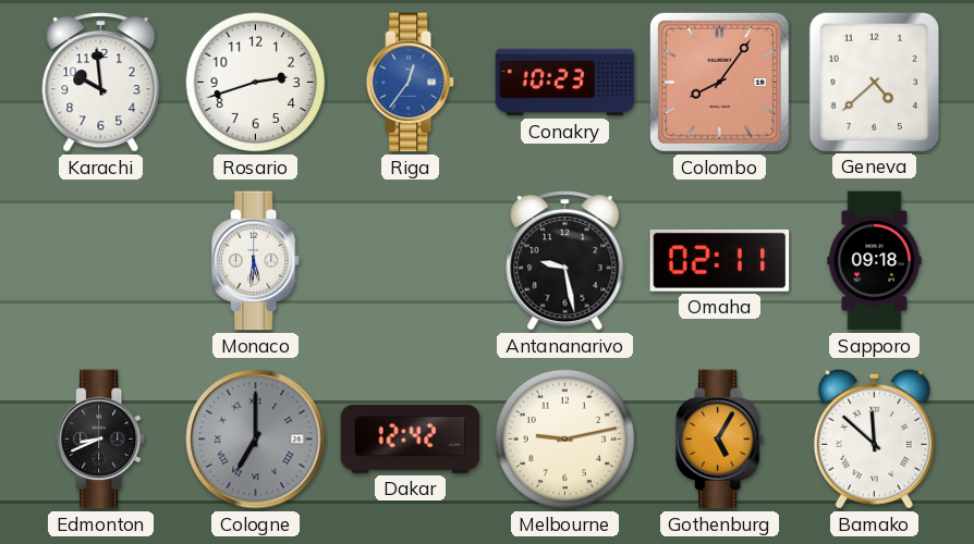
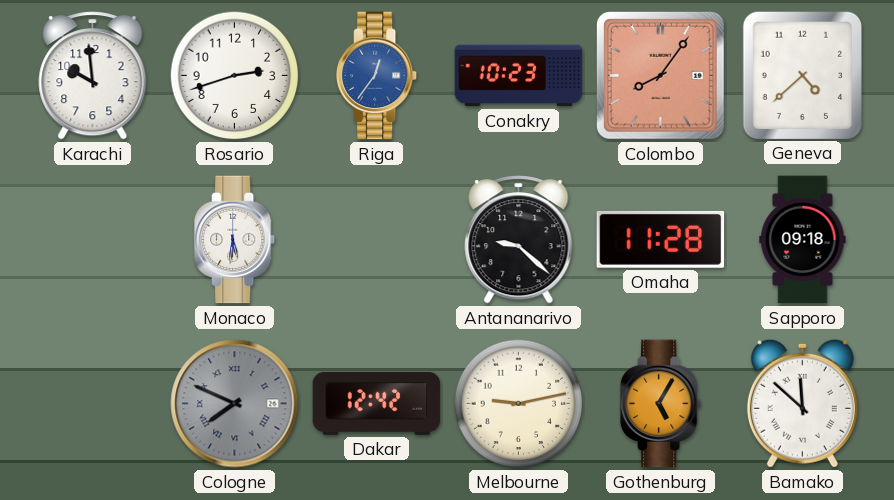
Antananarivo: 9:28 -> 9:22
Omaha: 02:11 -> 11:28
Edmonton: 8:41 -> none
Cologne: 7:00 -> 7:49
